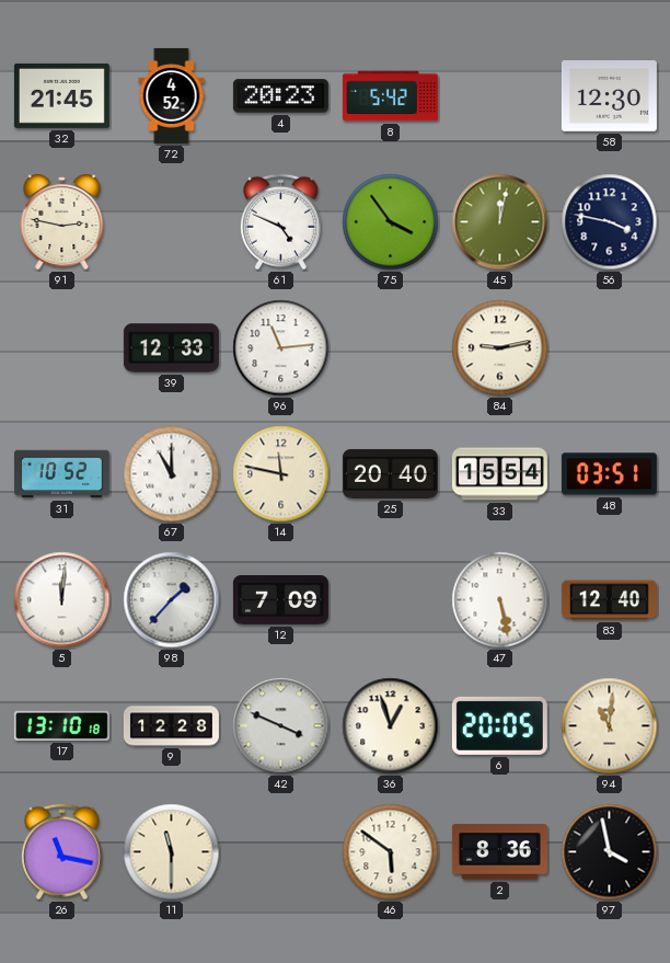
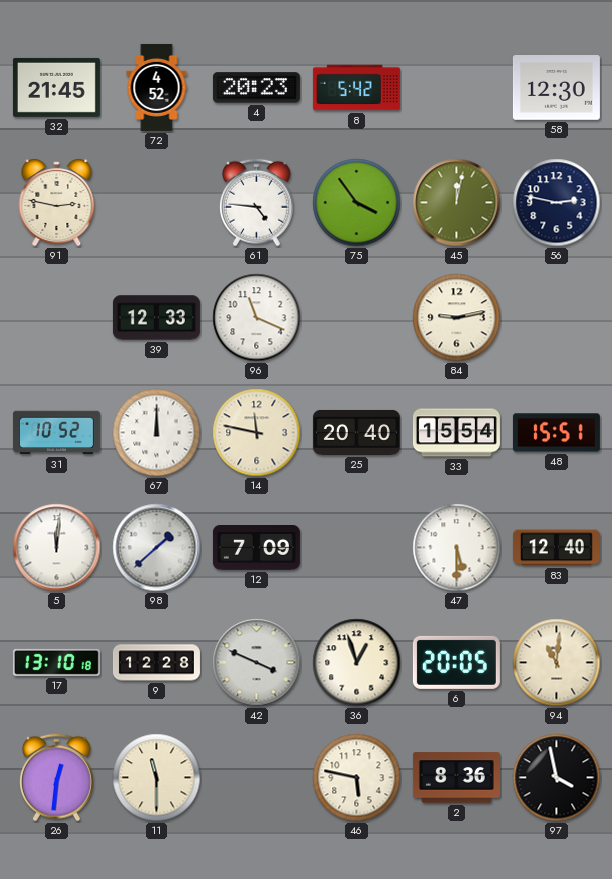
61: 4:49 -> 4:46
56: 3:47 -> 2:47
96: 11:14 -> 11:19
67: 11:00 -> 12:00
48: 03:51 -> 15:51
98: 1:37 -> 1:38
47: 5:28 -> 5:30
26: 11:17 -> 12:31
46: 5:51 -> 5:47
